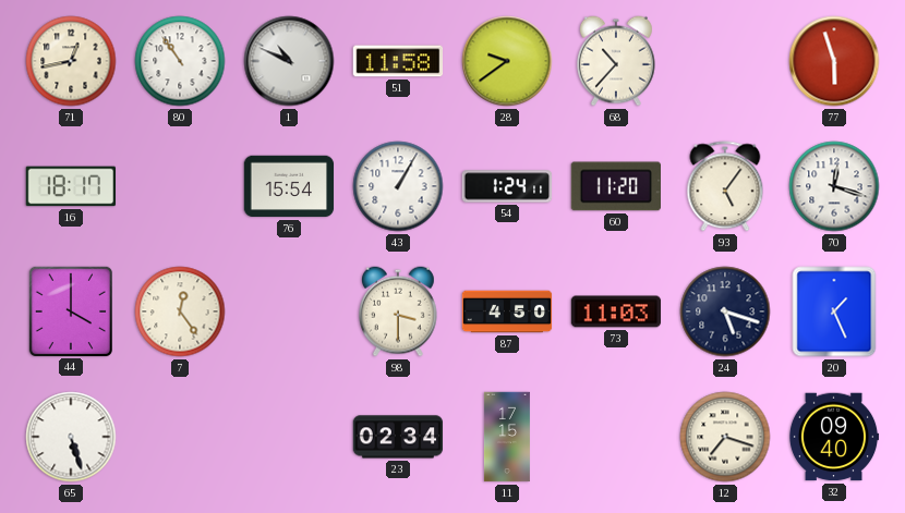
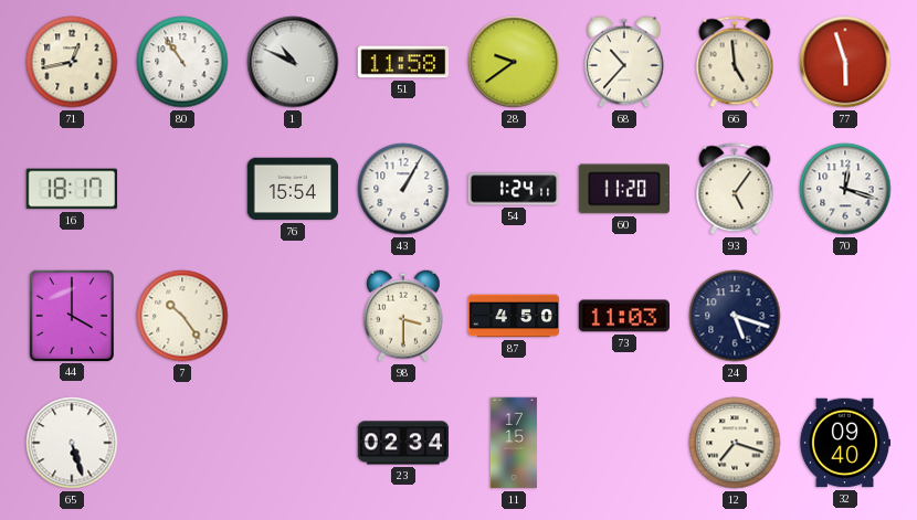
66: none -> 4:59
7: 12:24 -> 10:24
20: 1:26 -> none
